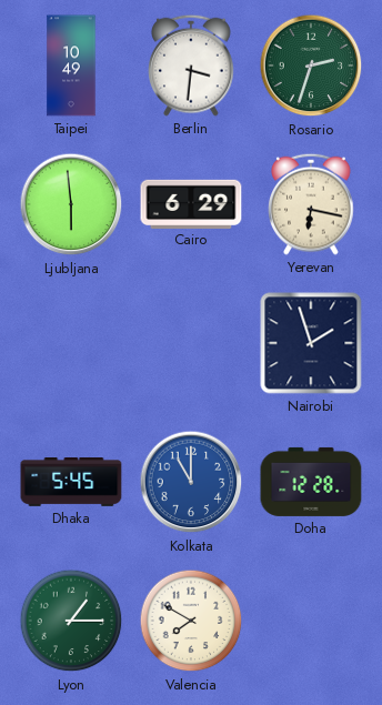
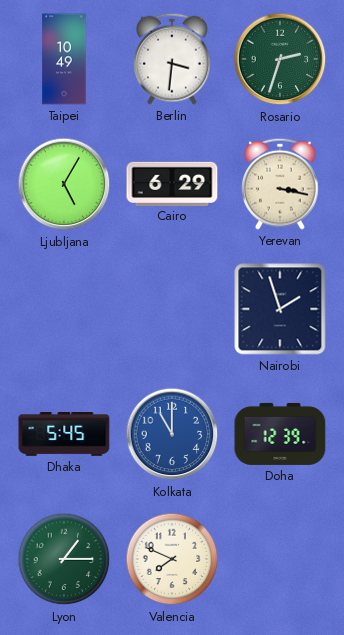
Ljubljana: 5:59 -> 5:05
Yerevan: 6:17 -> 3:17
Doha: 12:28 -> 12:39
Valencia: 7:50 -> 7:49
